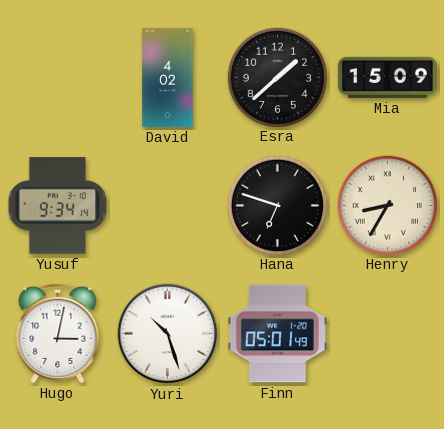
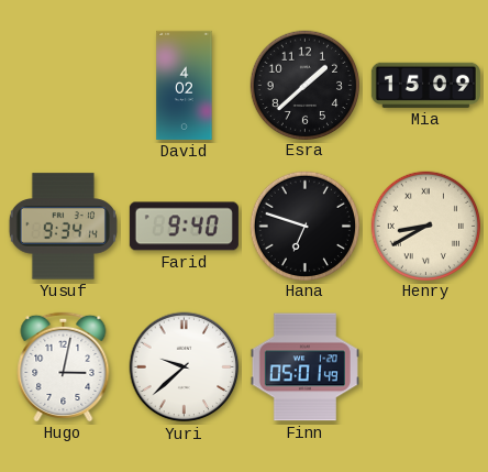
Farid: none -> 9:40
Henry: 8:35 -> 8:40
Yuri: 10:27 -> 9:38
